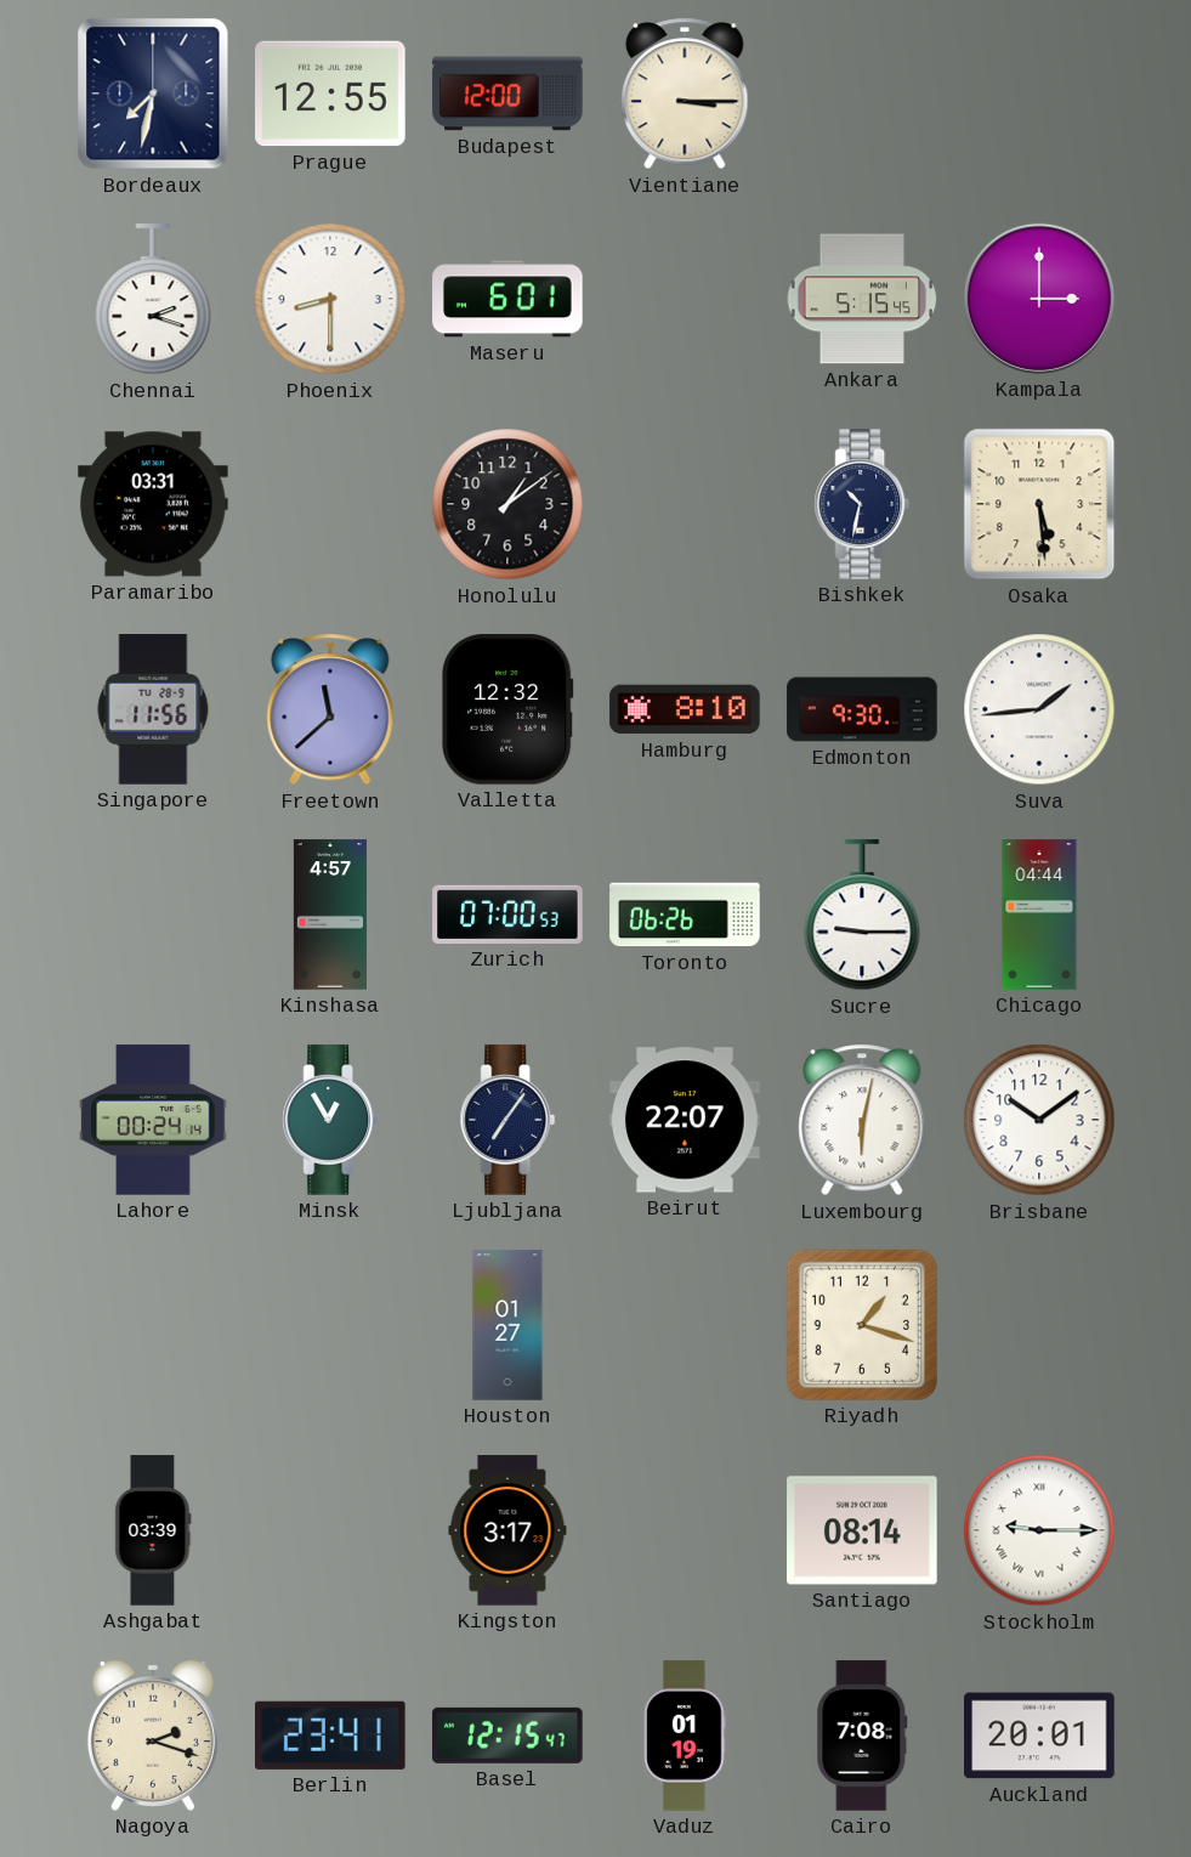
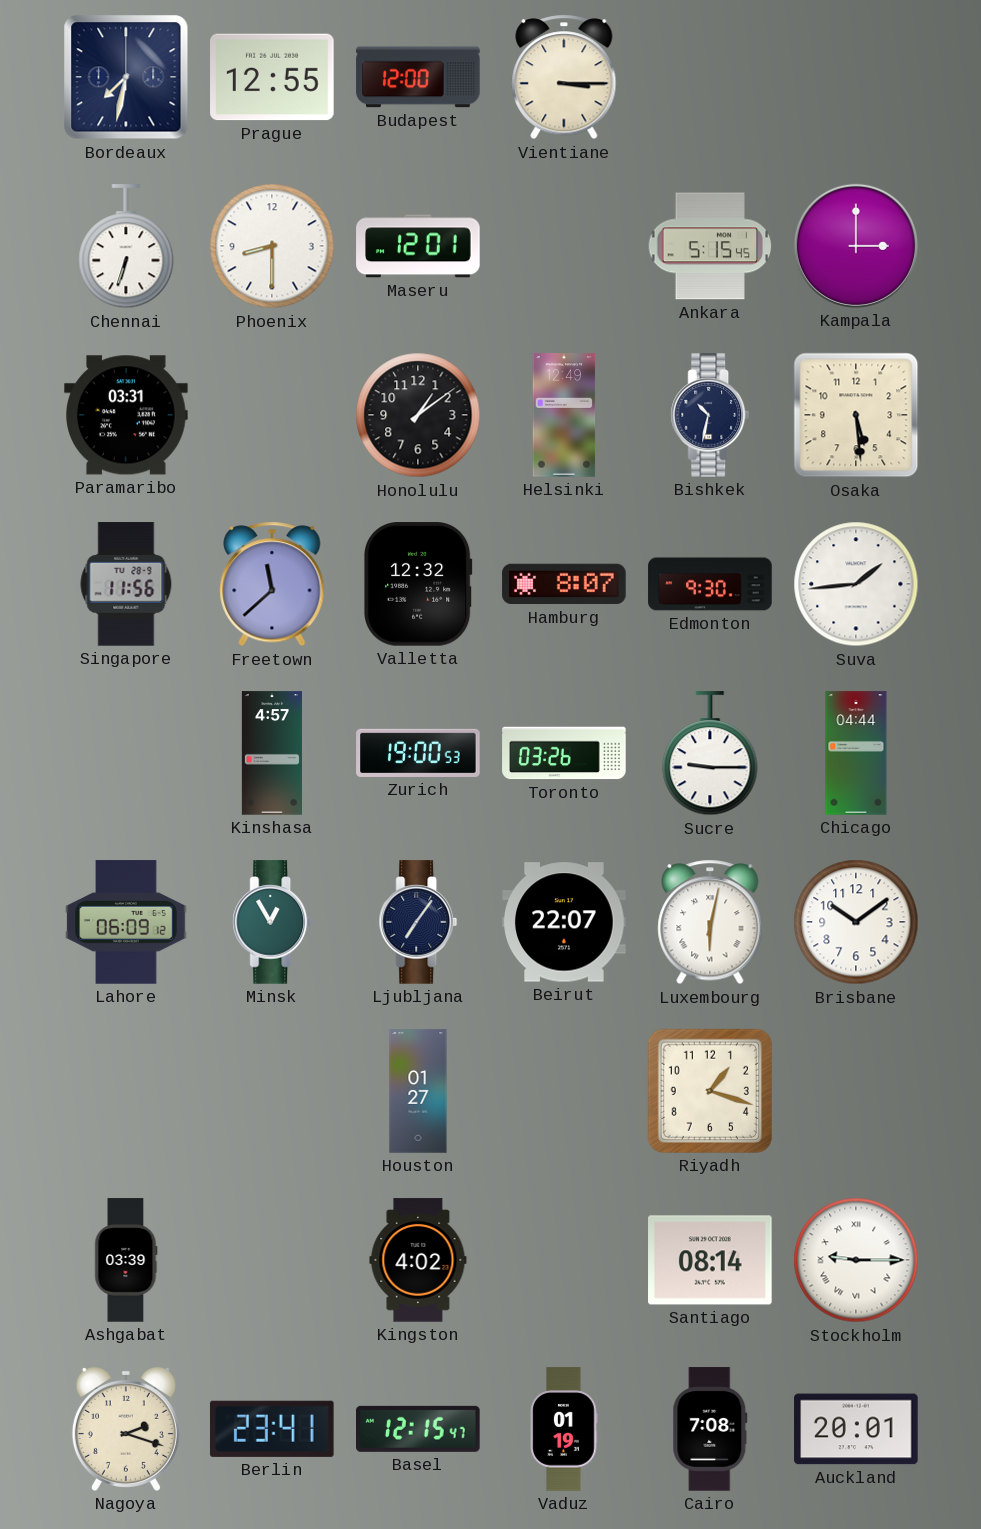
Chennai: 2:18 -> 6:33
Maseru: 6:01 -> 12:01
Helsinki: none -> 12:49
Hamburg: 8:10 -> 8:07
Zurich: 07:00 -> 19:00
Toronto: 06:26 -> 03:26
Lahore: 00:24 -> 06:09
Kingston: 3:17 -> 4:02
